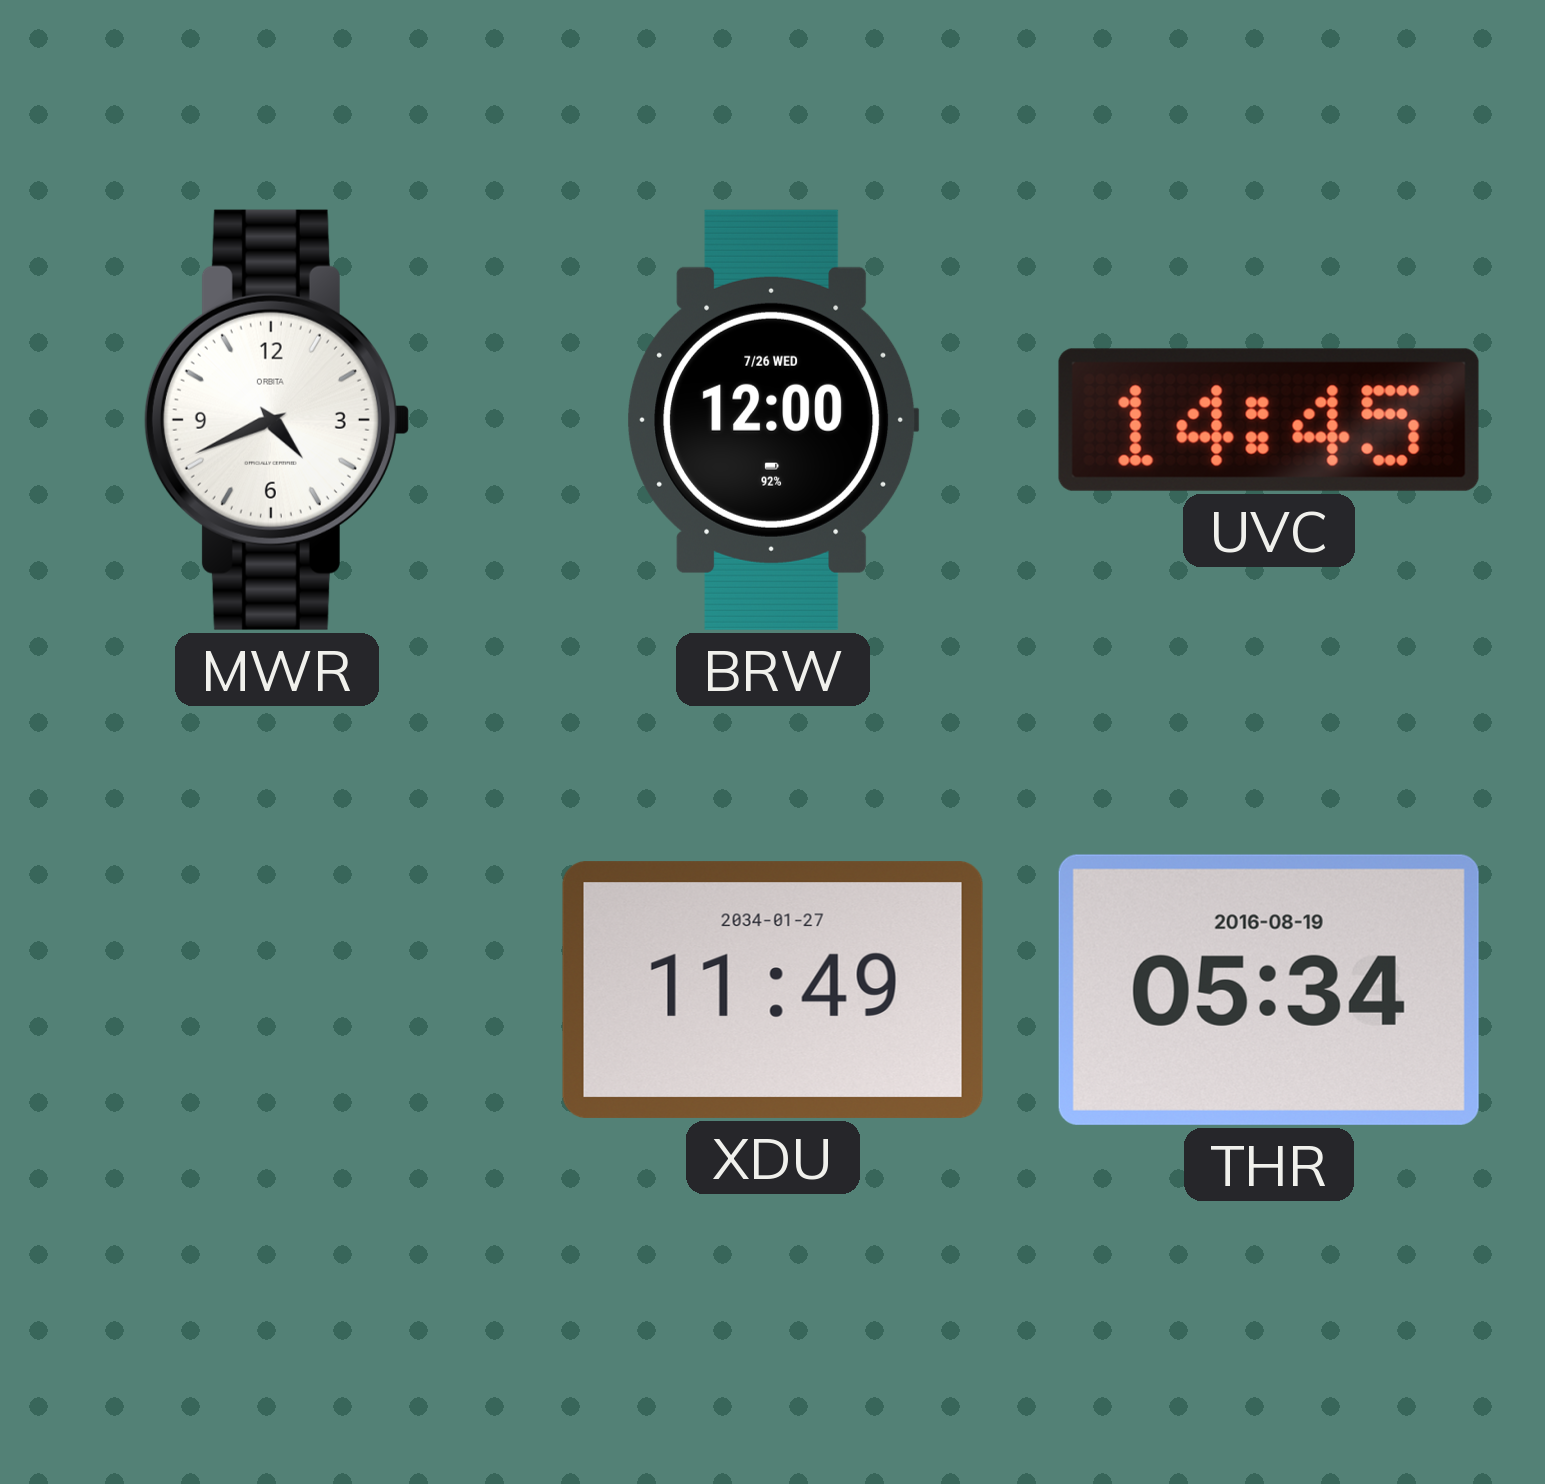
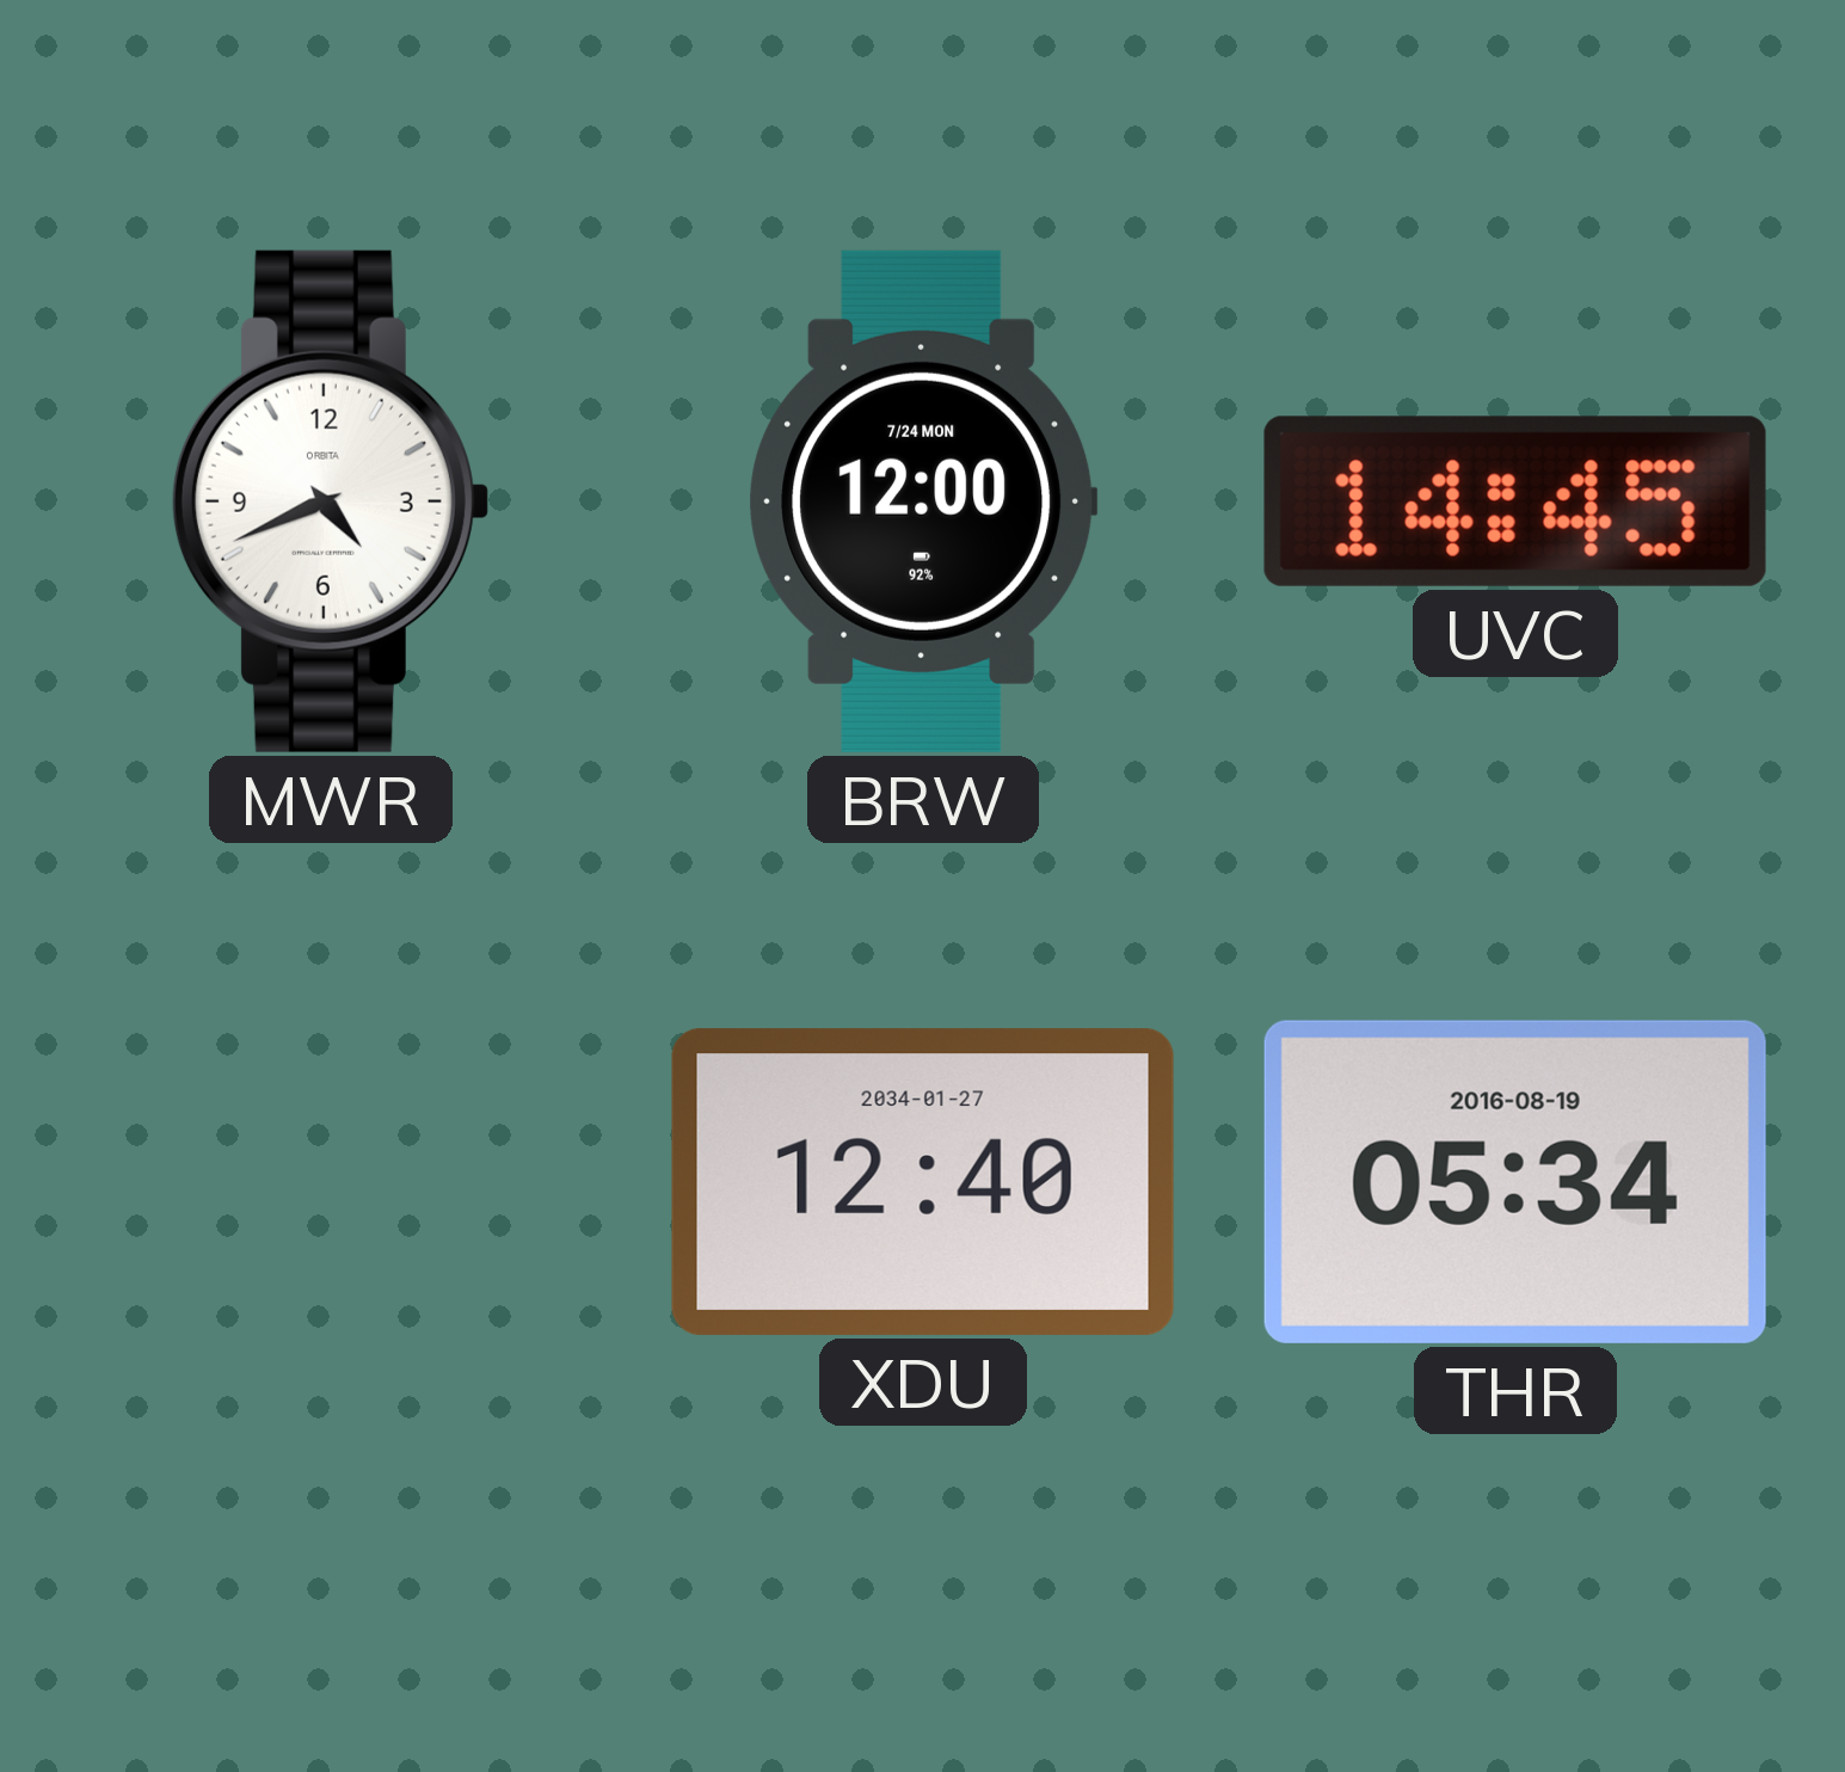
BRW date: 7/26 WED -> 7/24 MON
XDU: 11:49 -> 12:40
